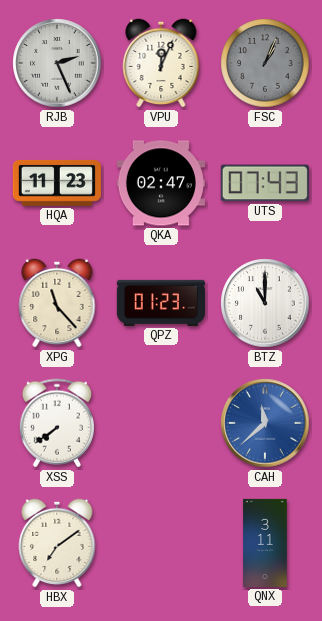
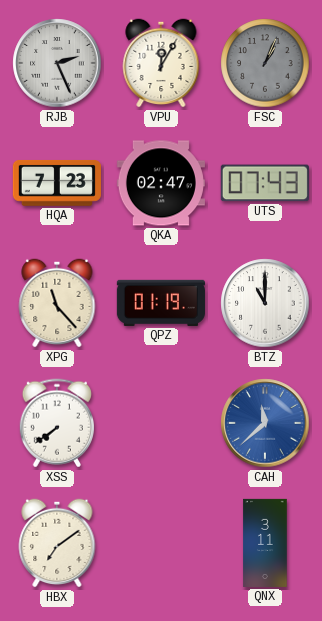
VPU: 12:04 -> 12:05
HQA: 11:23 -> 7:23
QPZ: 01:23 -> 01:19
